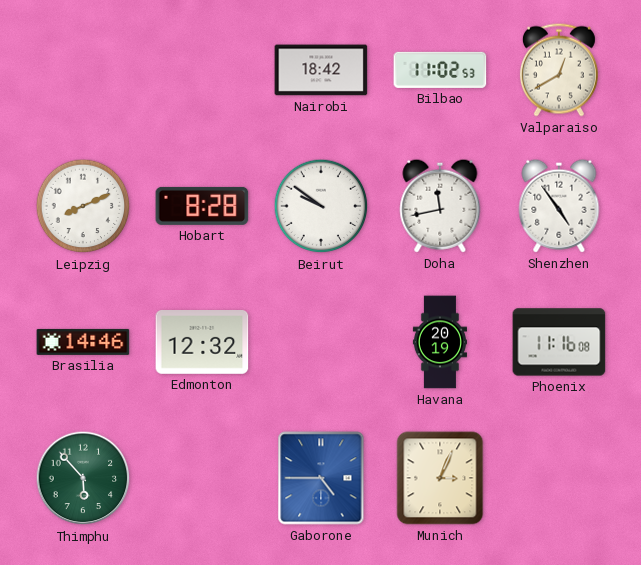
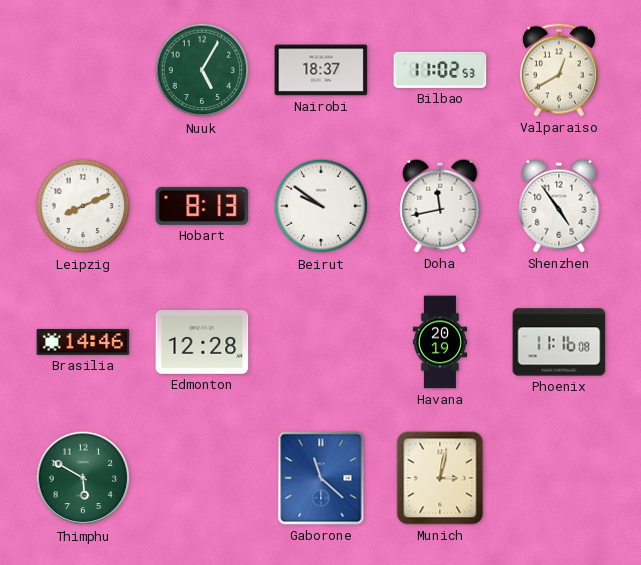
Nuuk: none -> 5:05
Nairobi: 18:42 -> 18:37
Hobart: 8:28 -> 8:13
Edmonton: 12:32 -> 12:28
Thimphu: 5:53 -> 5:50
Gaborone: 4:45 -> 11:22
Munich: 3:04 -> 3:02
